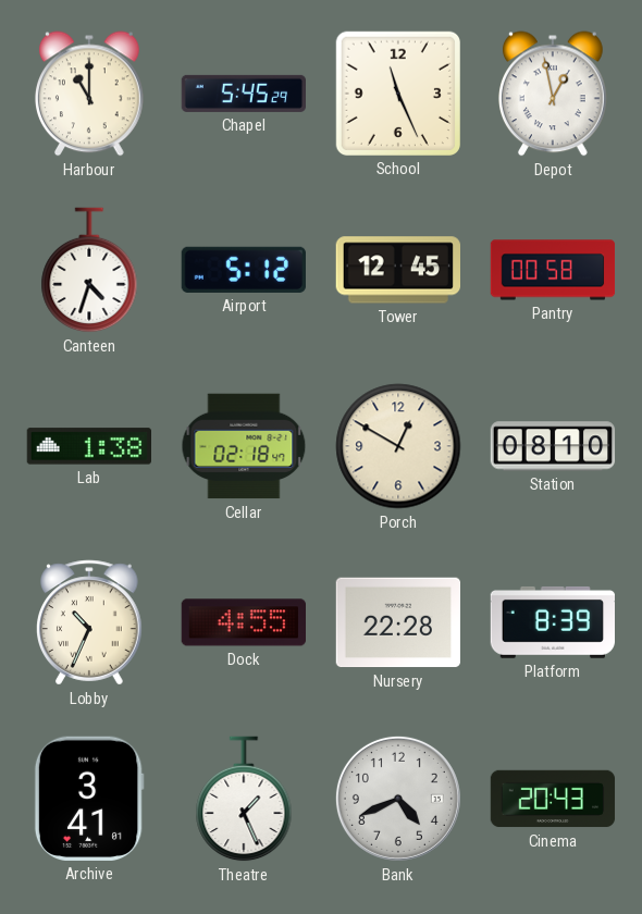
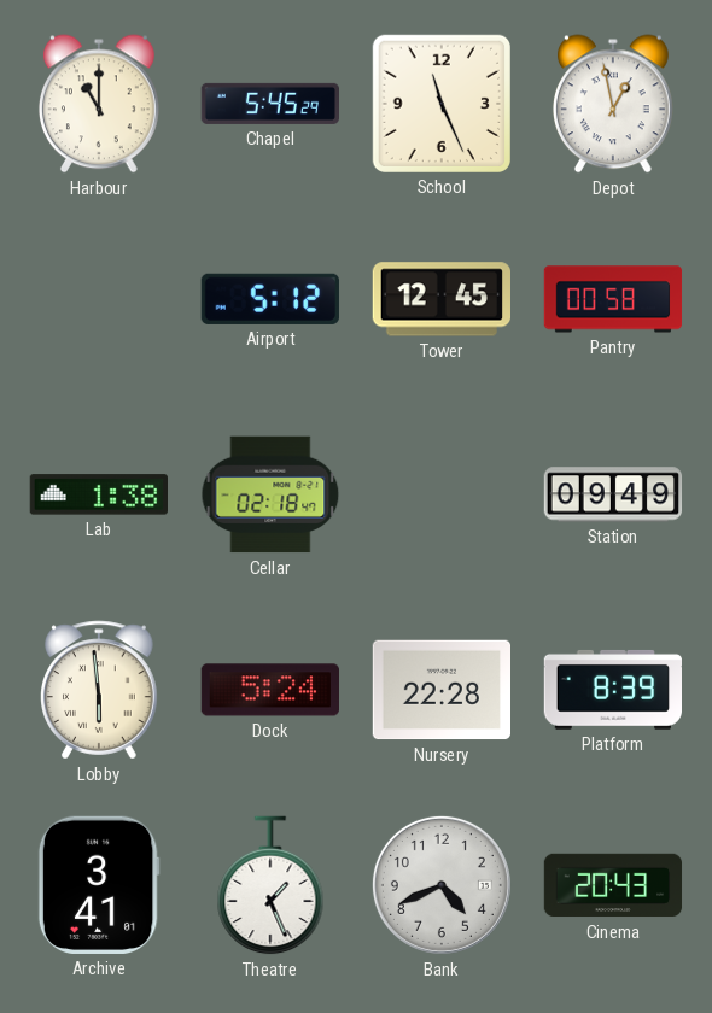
Canteen: 4:33 -> none
Porch: 12:50 -> none
Station: 08:10 -> 09:49
Lobby: 10:34 -> 5:59
Dock: 4:55 -> 5:24
